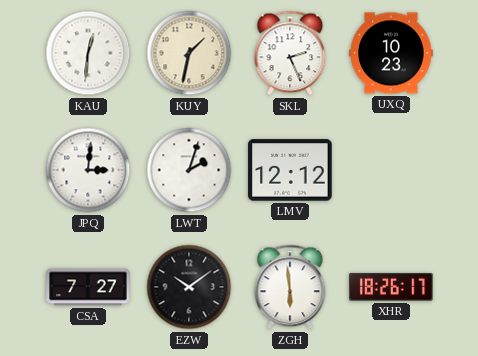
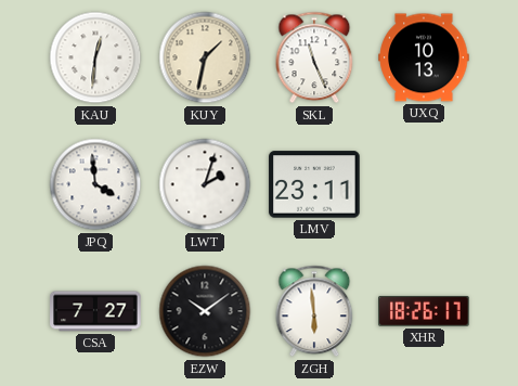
SKL: 2:26 -> 11:26
UXQ: 10:23 -> 10:13
JPQ: 3:01 -> 3:59
LMV: 12:12 -> 23:11
